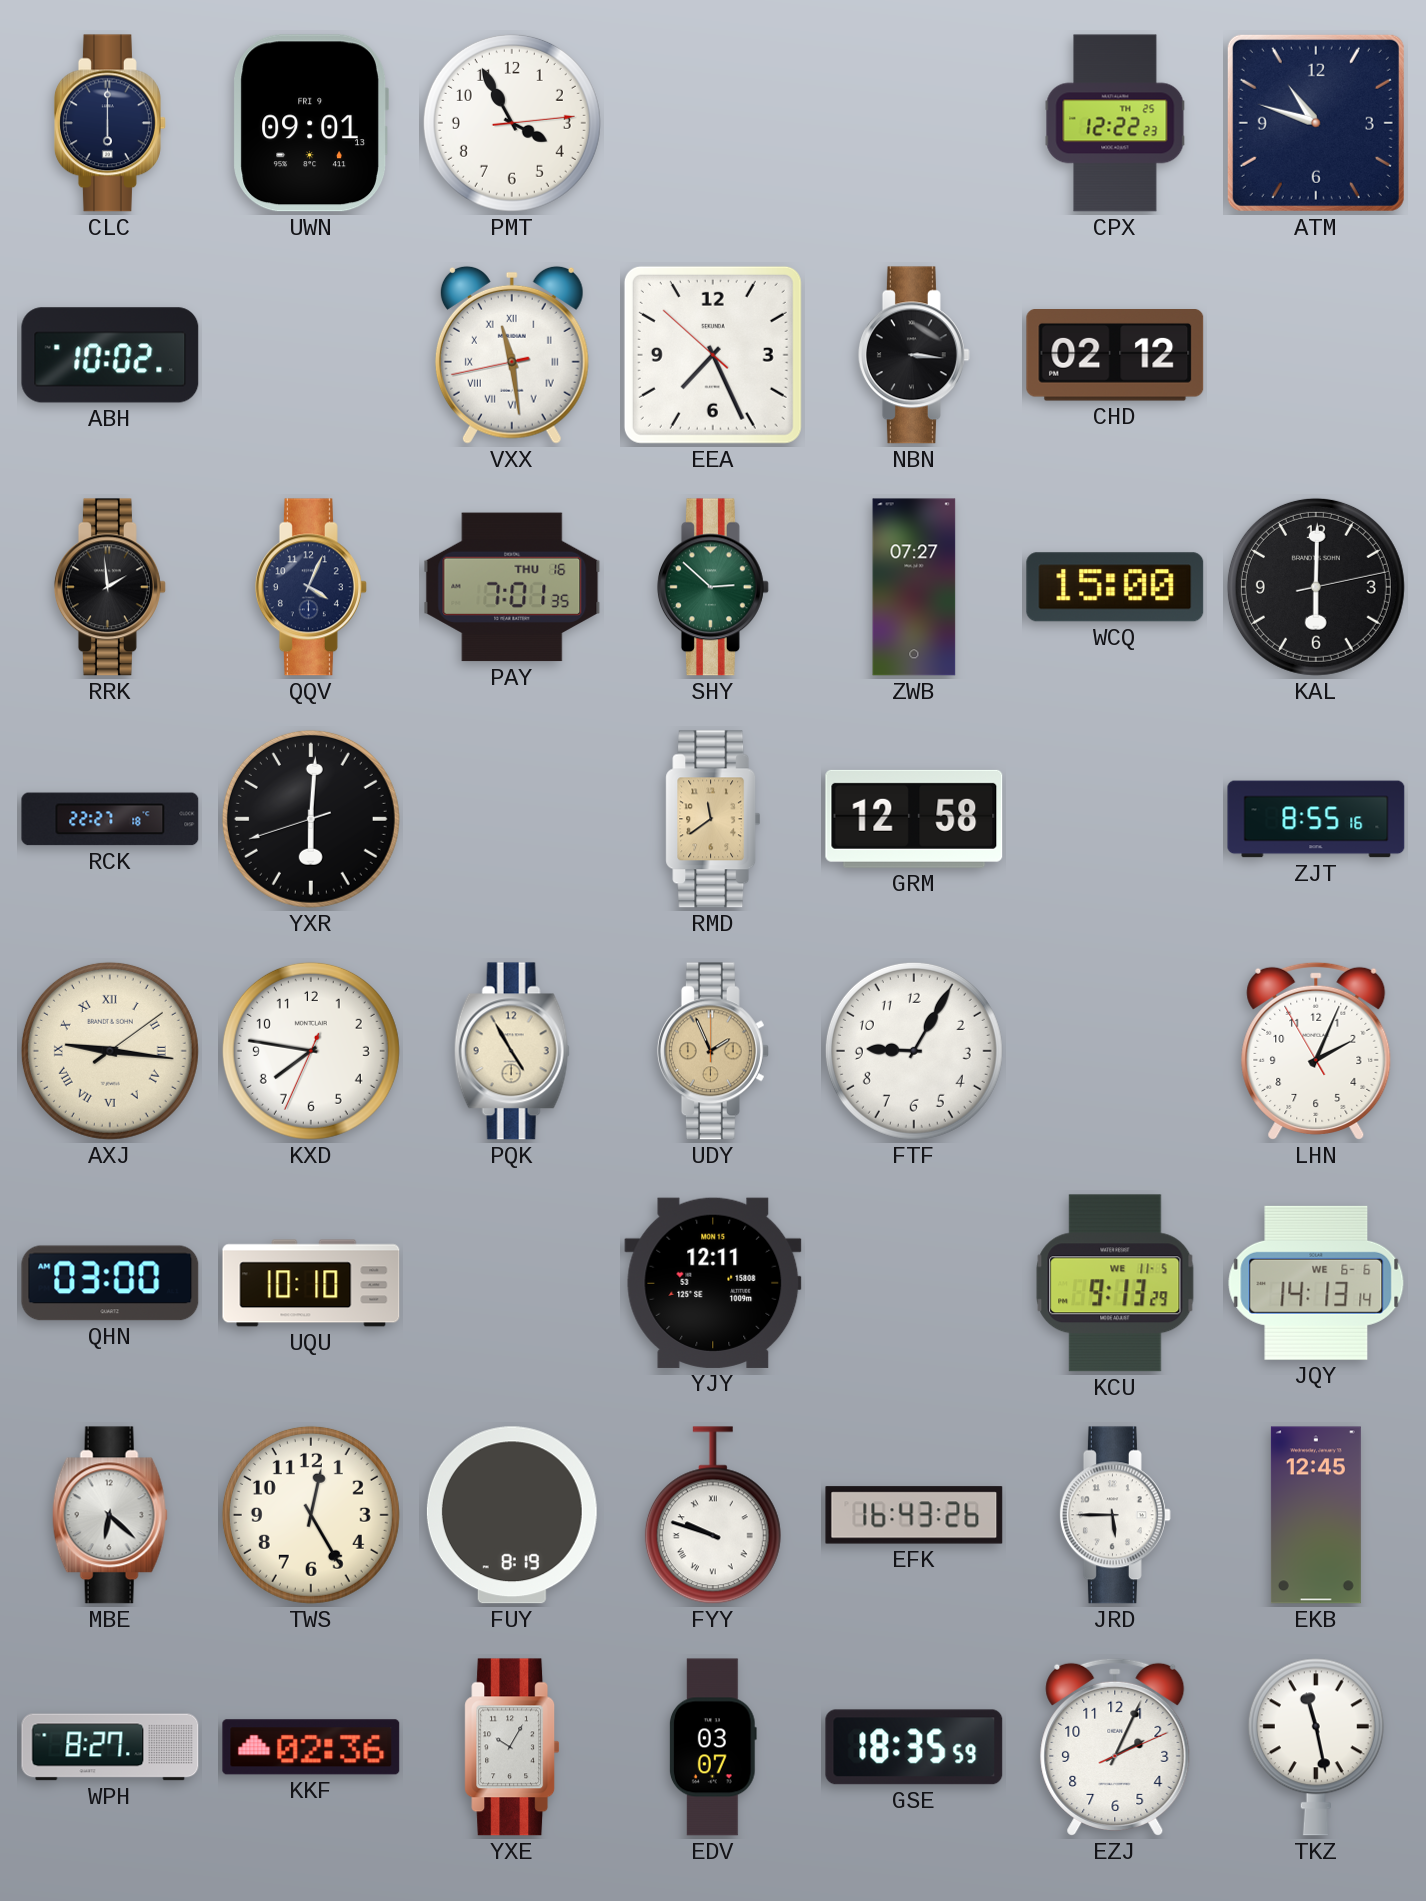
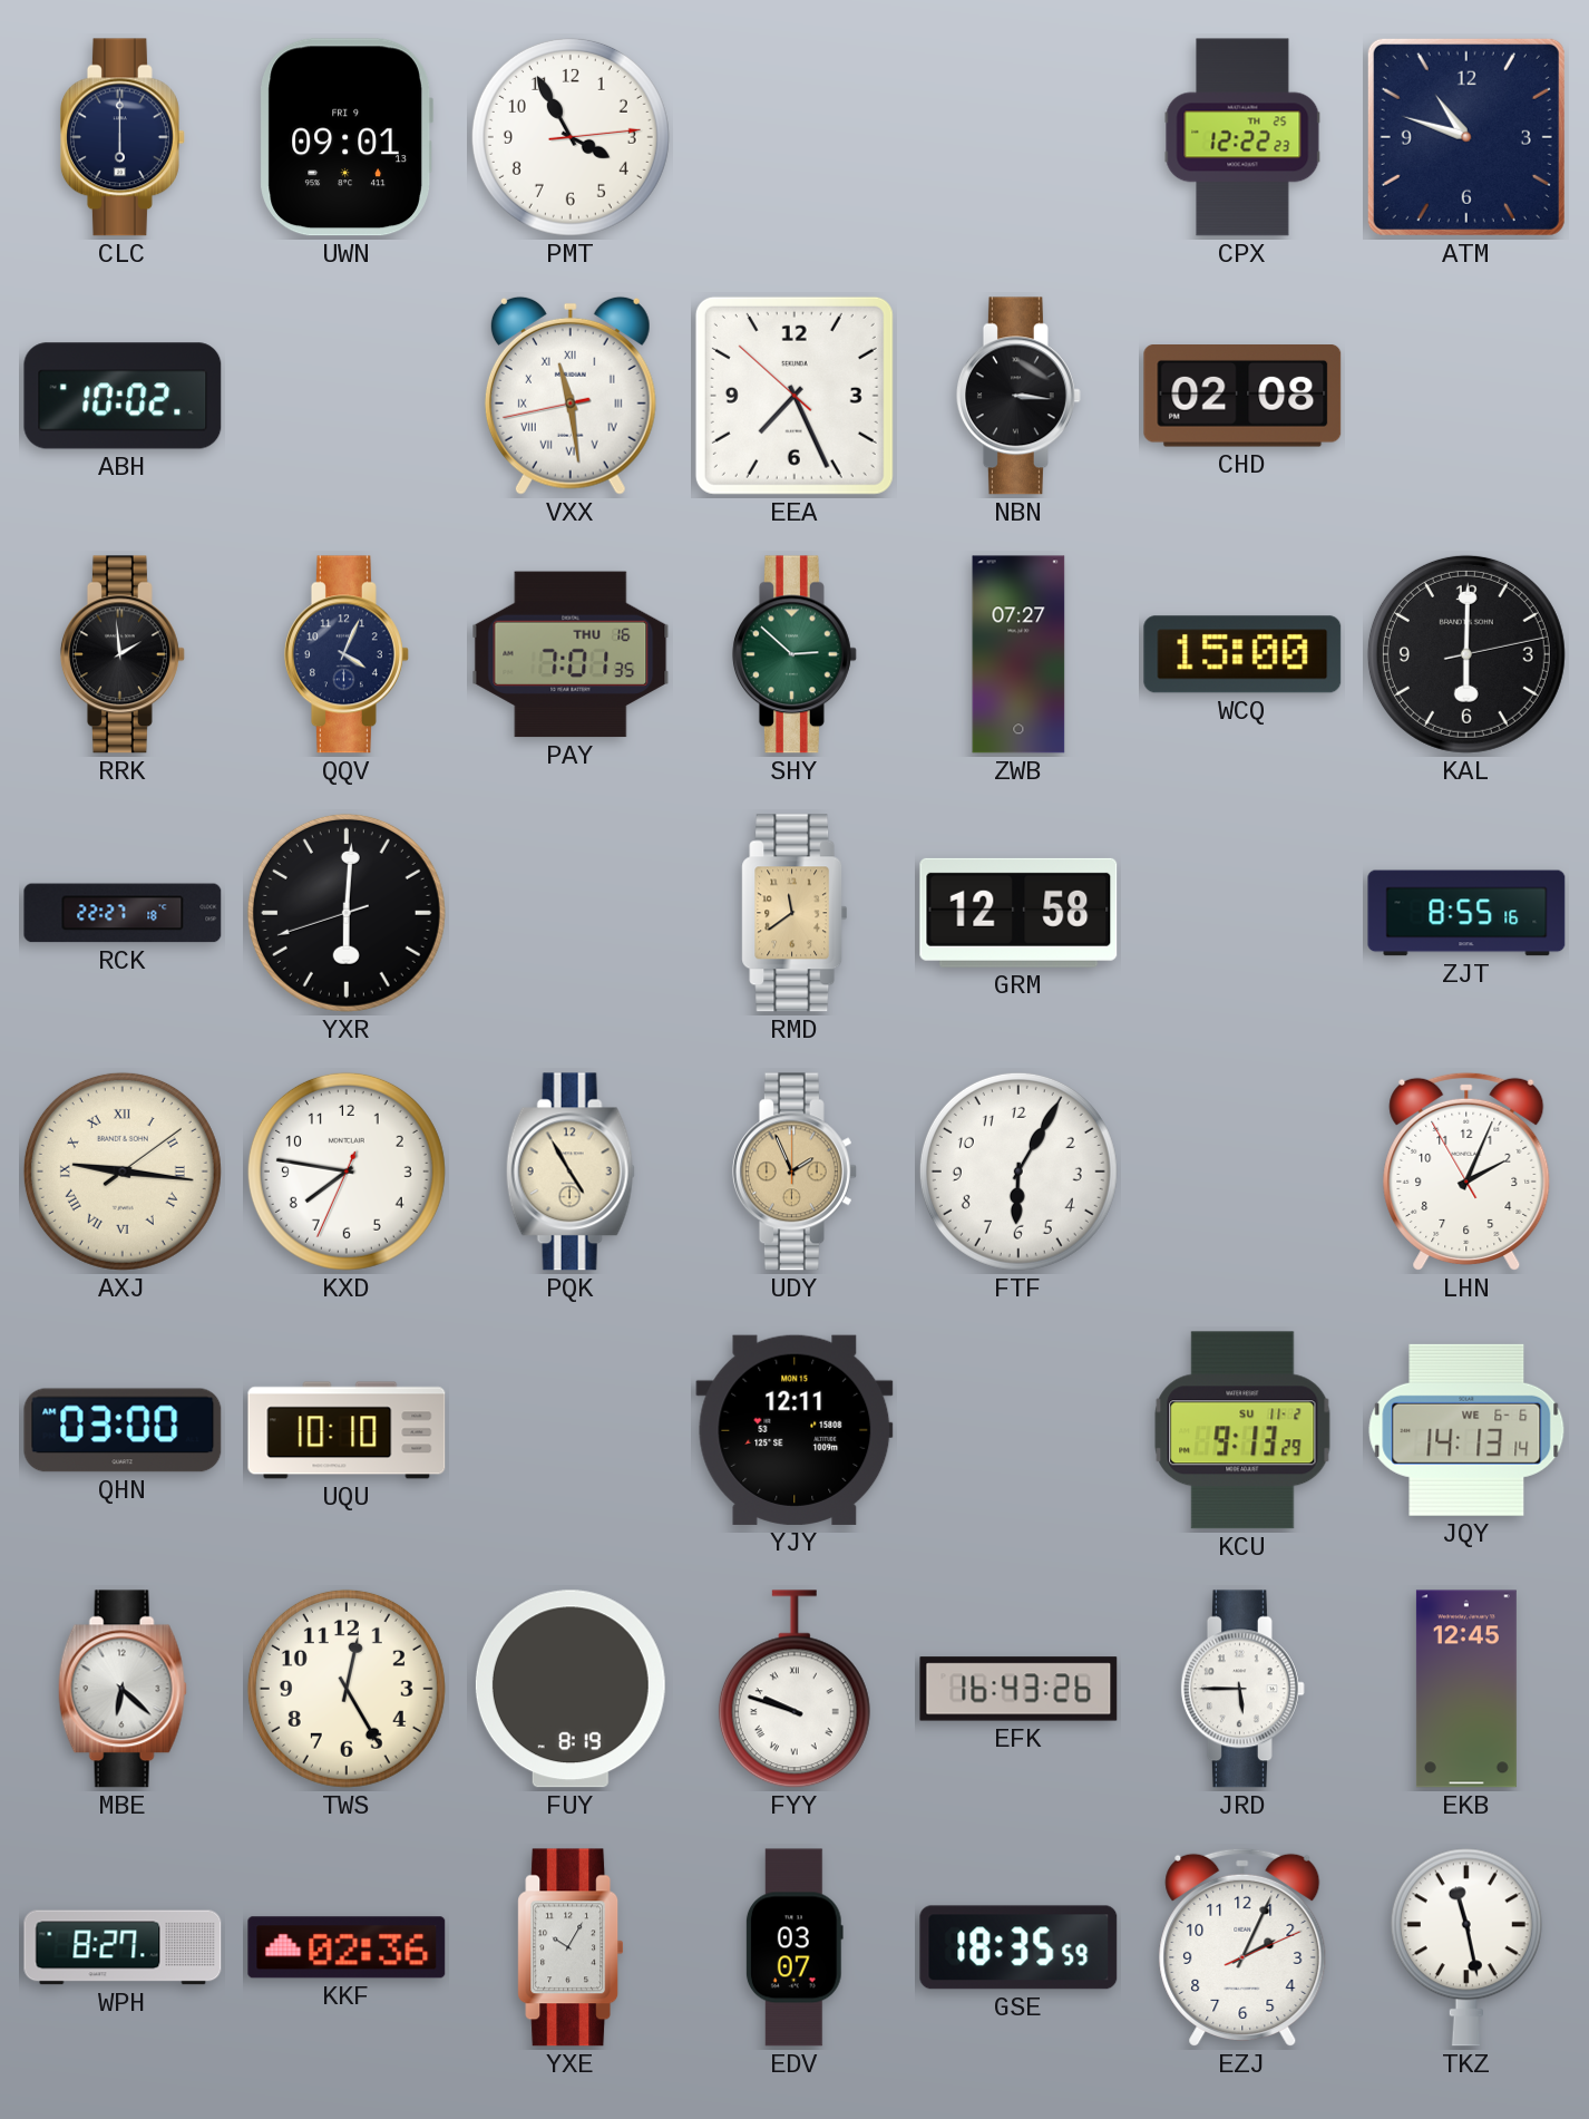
CHD: 02:12 -> 02:08
FTF: 9:05 -> 6:05
KCU date: WE 11-5 -> SU 11-2
